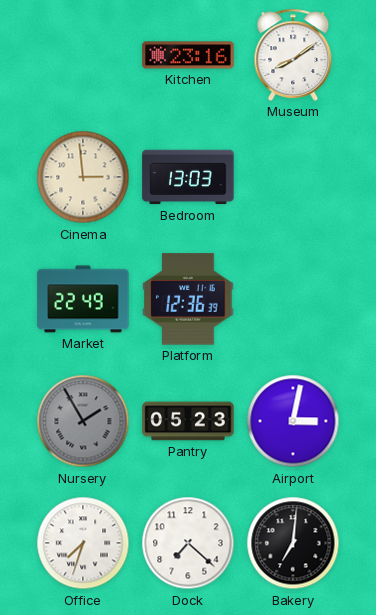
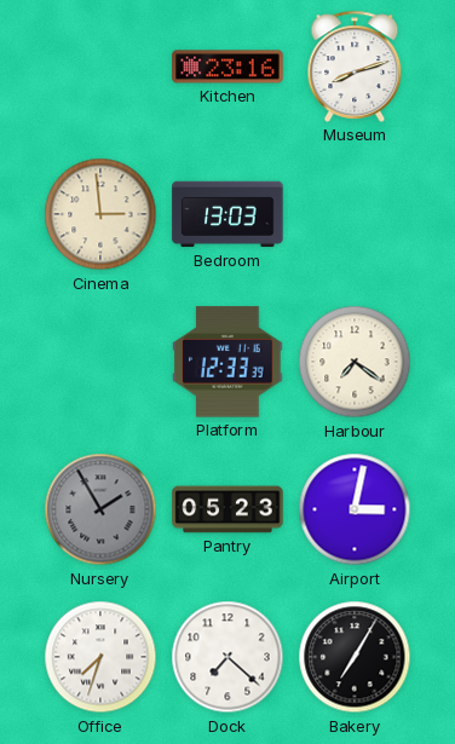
Museum: 8:09 -> 8:12
Market: 22:49 -> none
Platform: 12:36 -> 12:33
Harbour: none -> 7:21
Bakery: 7:01 -> 7:05
